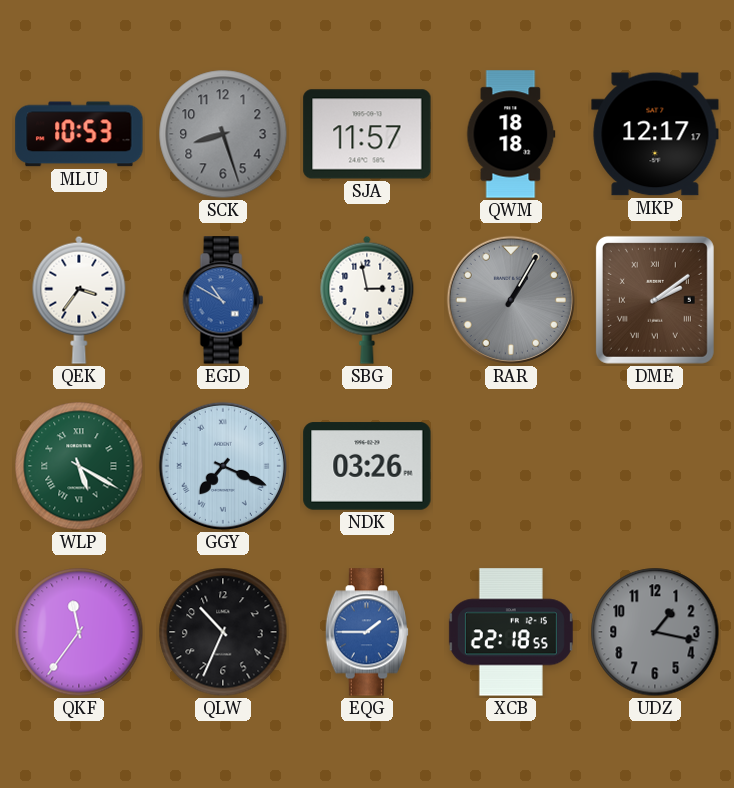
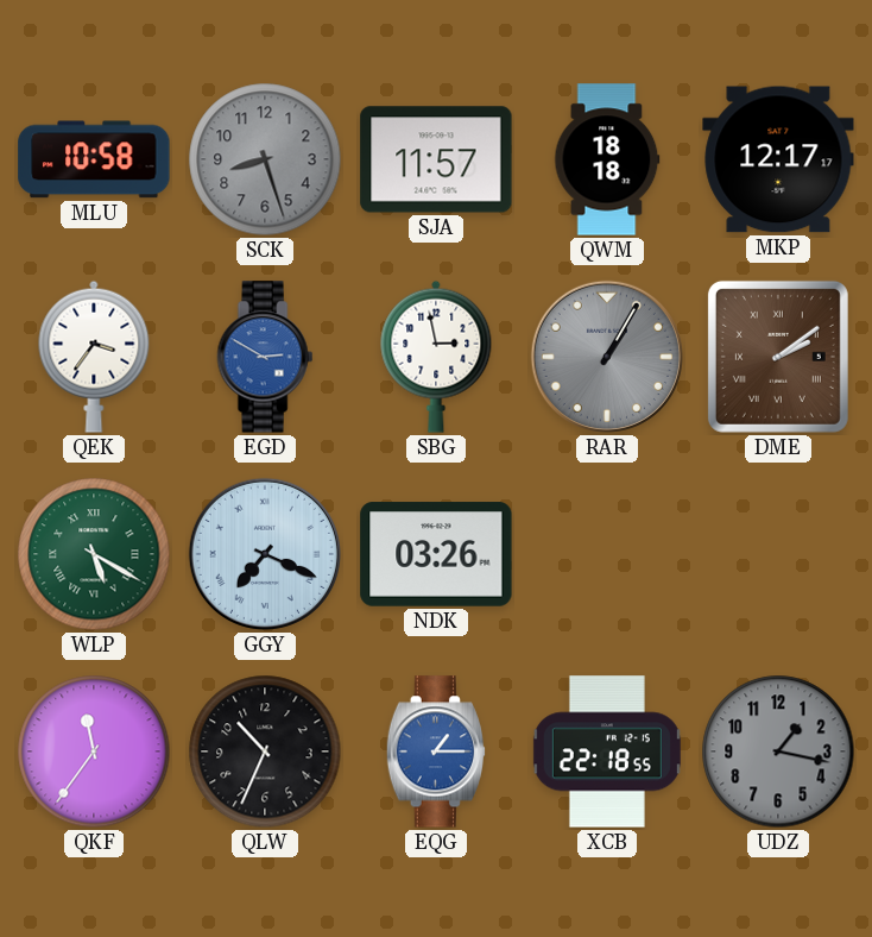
MLU: 10:53 -> 10:58
EGD: 10:50 -> 2:50
EQG: 1:45 -> 1:15
